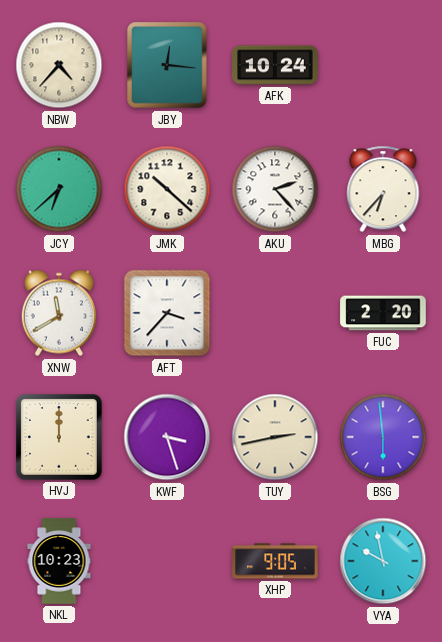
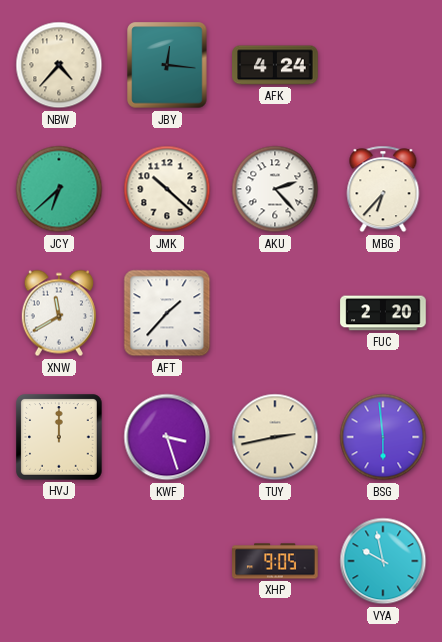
AFK: 10:24 -> 4:24
AFT: 3:37 -> 1:37
NKL: 10:23 -> none
